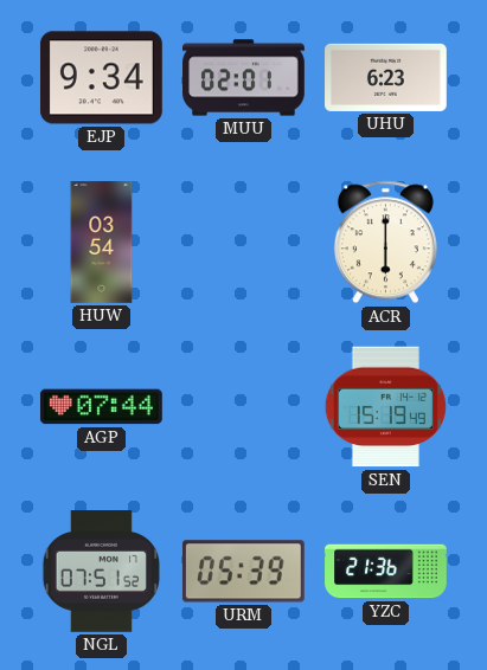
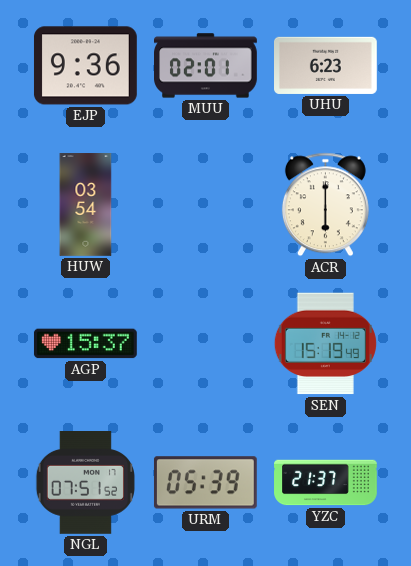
EJP: 9:34 -> 9:36
AGP: 07:44 -> 15:37
YZC: 21:36 -> 21:37
